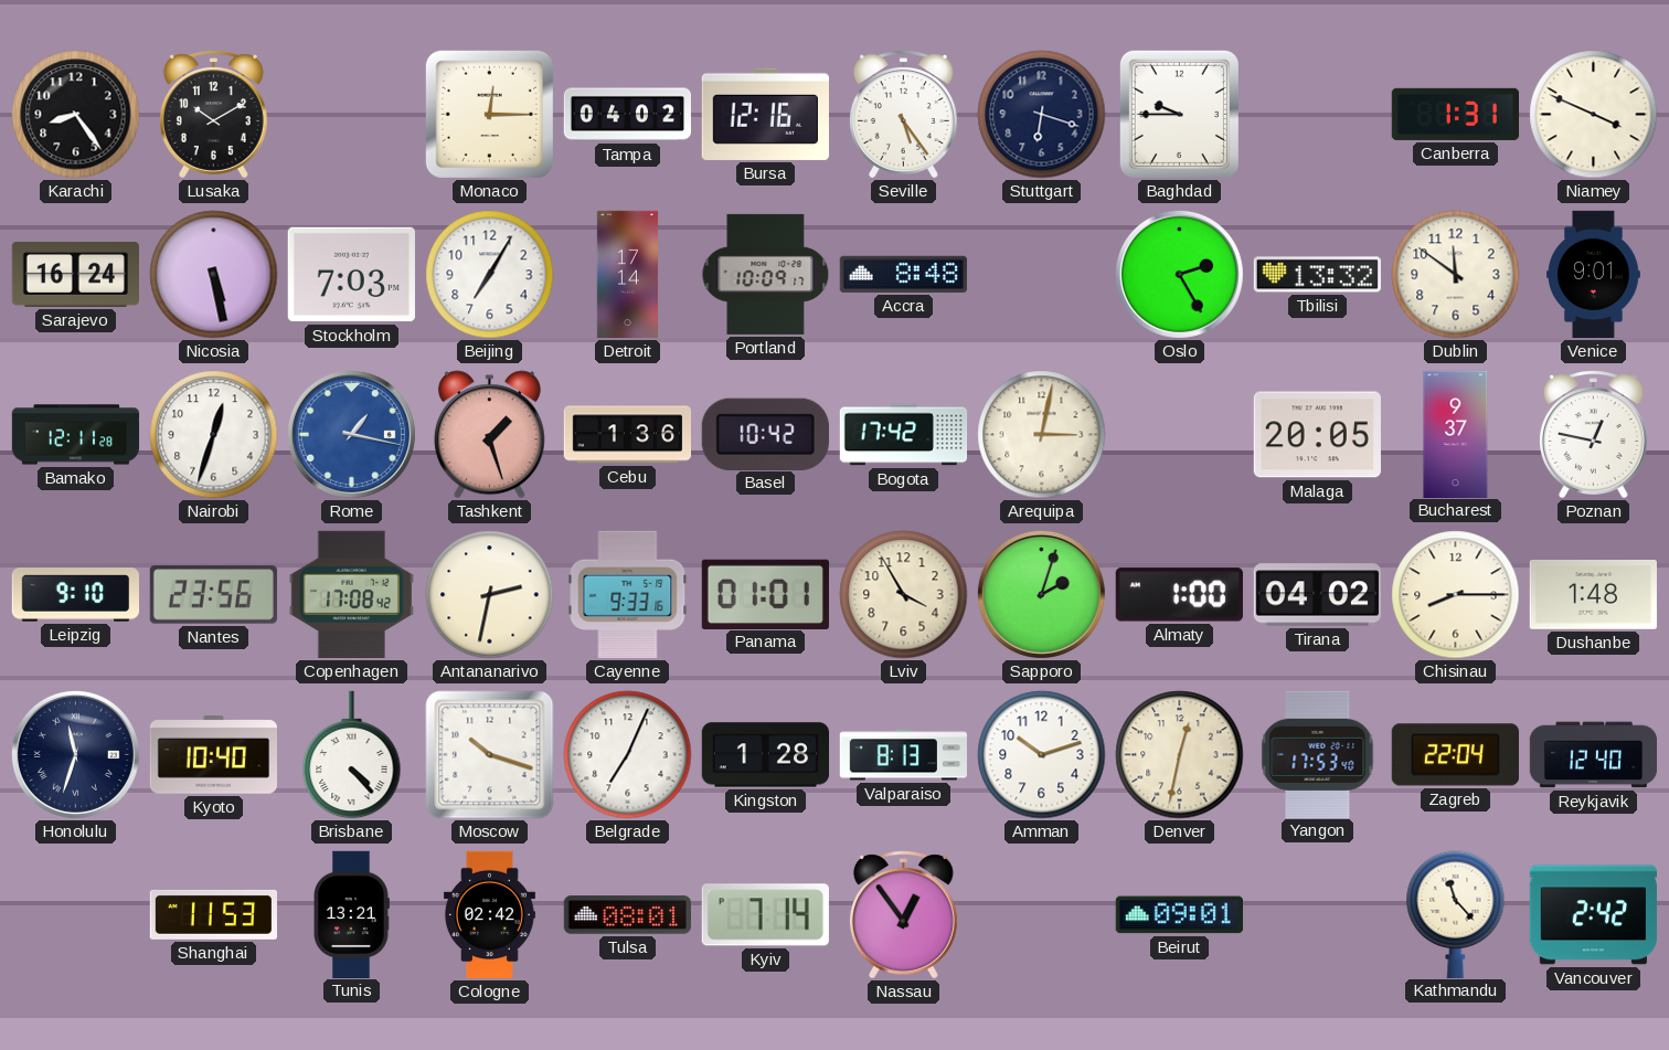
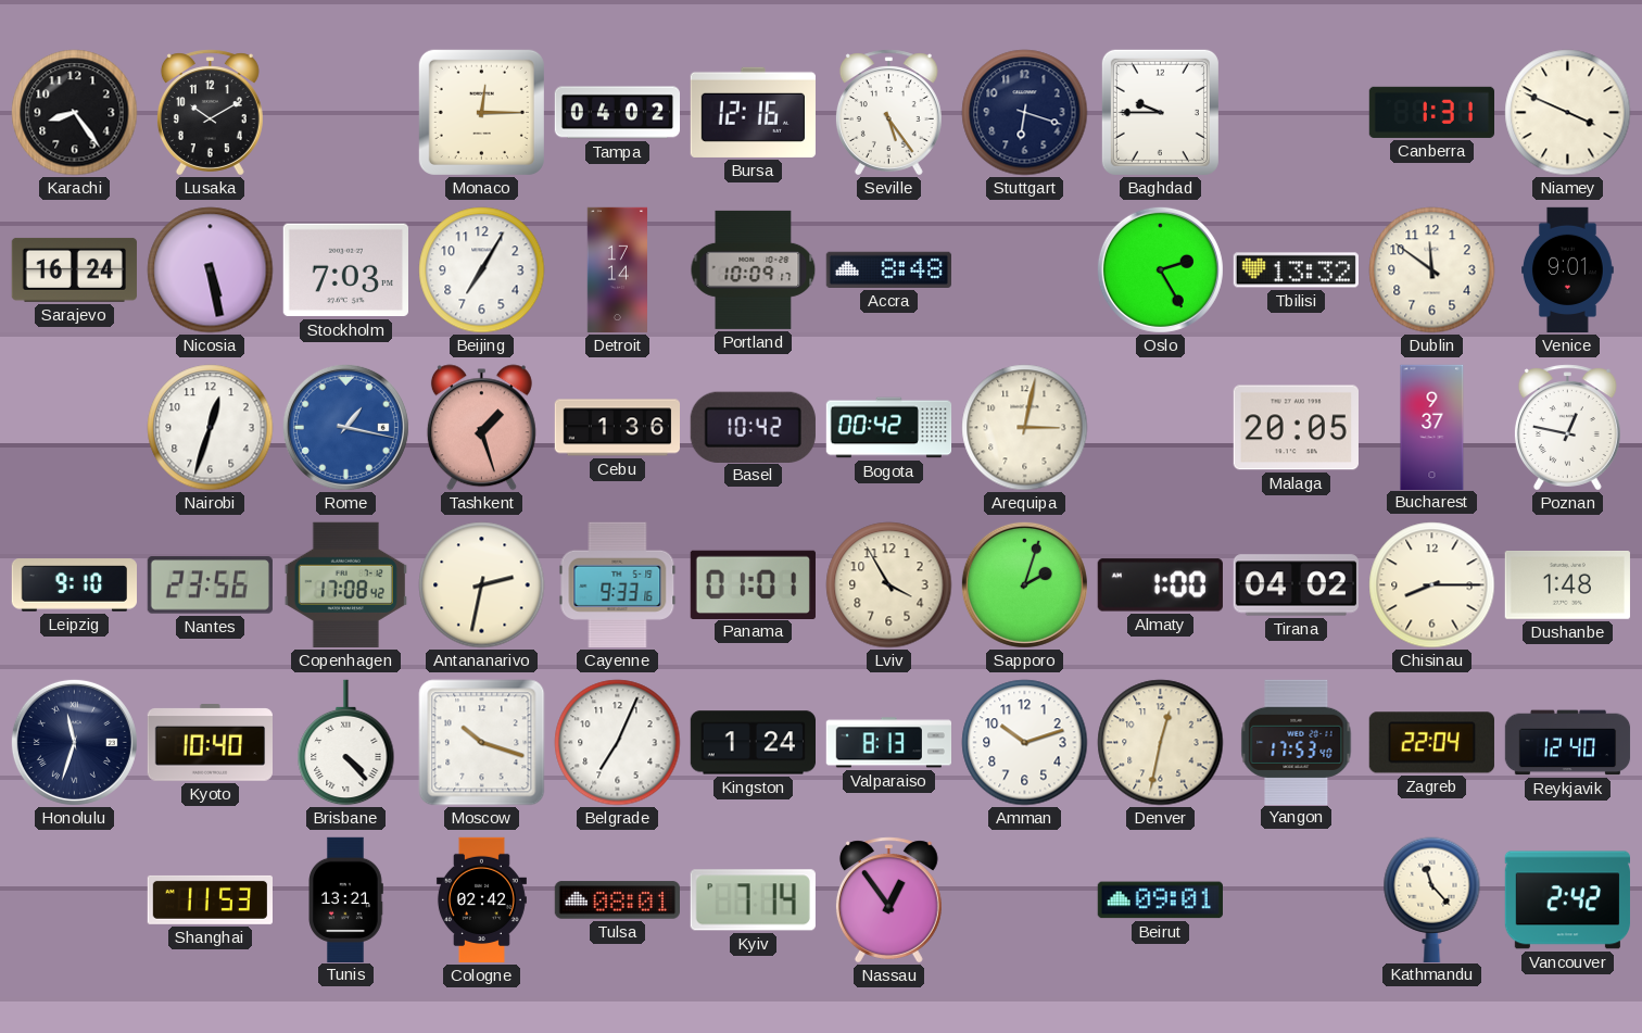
Bamako: 12:11 -> none
Bogota: 17:42 -> 00:42
Kingston: 1:28 -> 1:24
